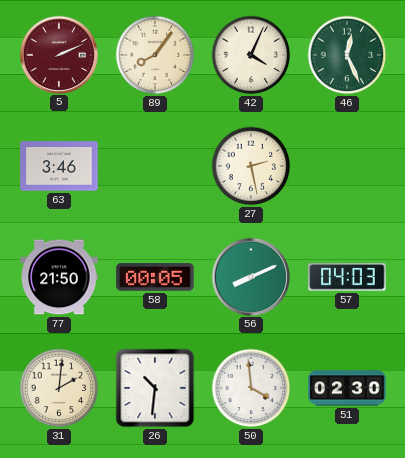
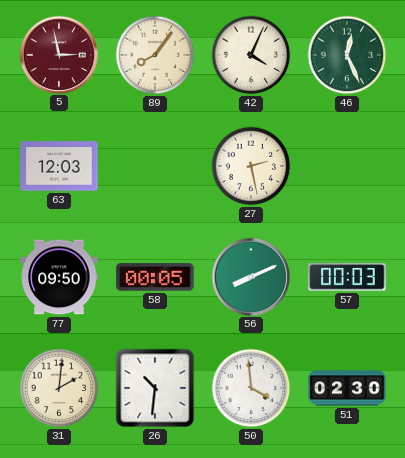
5: 2:11 -> 2:58
63: 3:46 -> 12:03
77: 21:50 -> 09:50
57: 04:03 -> 00:03
